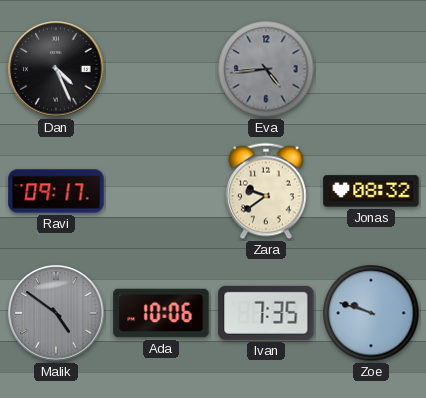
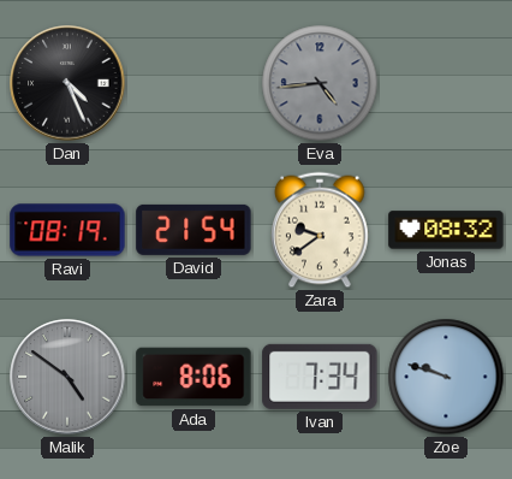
Ravi: 09:17 -> 08:19
David: none -> 21:54
Ada: 10:06 -> 8:06
Ivan: 7:35 -> 7:34
